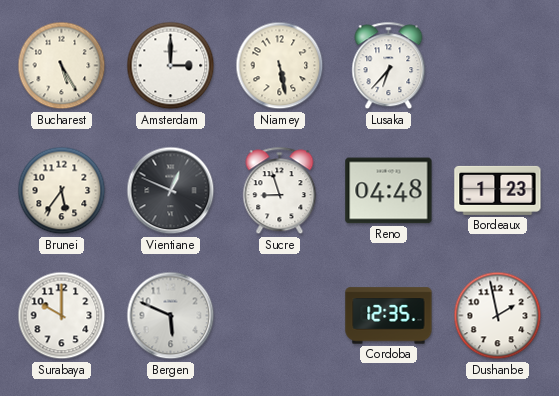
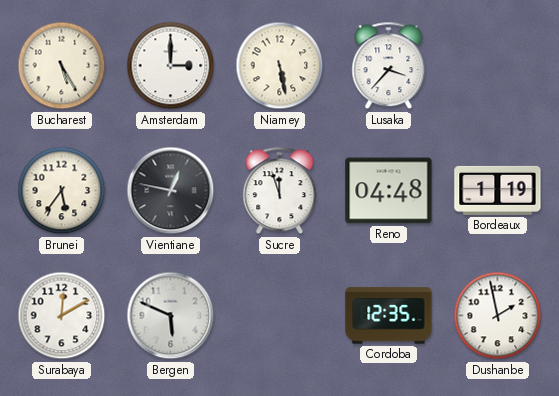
Lusaka: 6:37 -> 3:37
Vientiane: 12:49 -> 12:47
Sucre: 8:57 -> 11:57
Bordeaux: 1:23 -> 1:19
Surabaya: 10:00 -> 12:10
